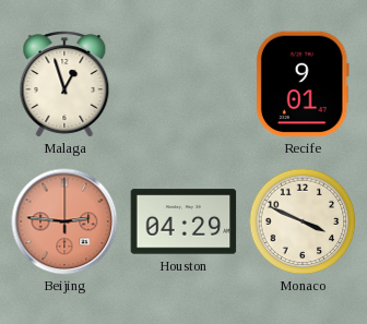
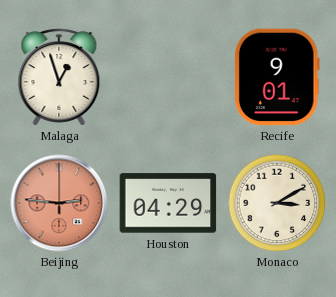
Monaco: 3:49 -> 3:10
